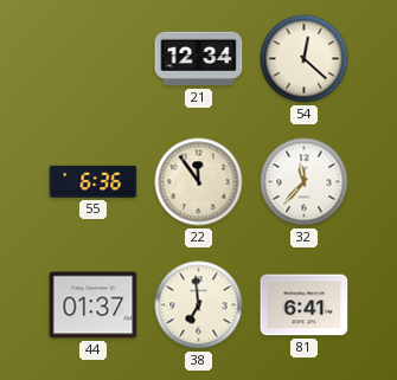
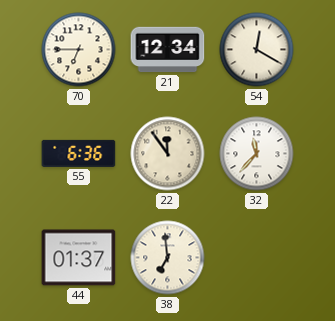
70: none -> 6:45
54: 12:22 -> 12:20
81: 6:41 -> none
